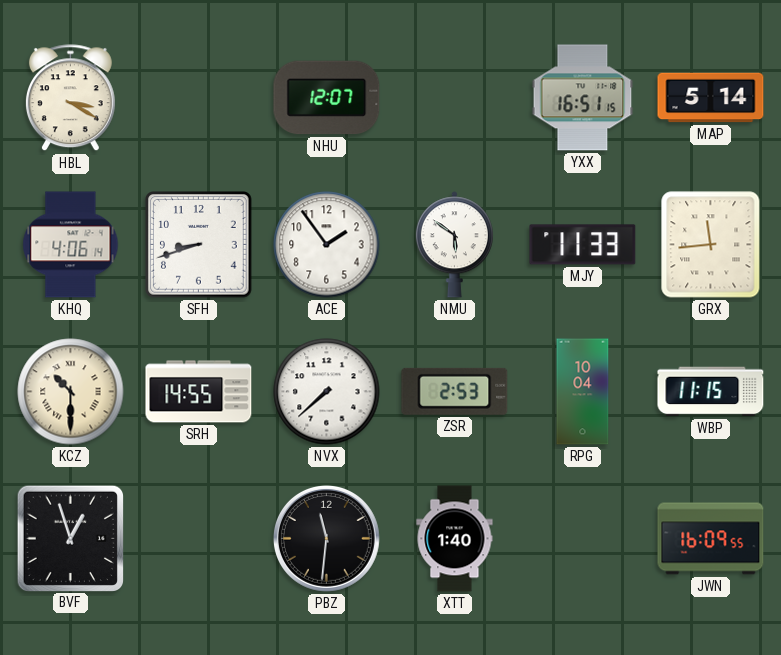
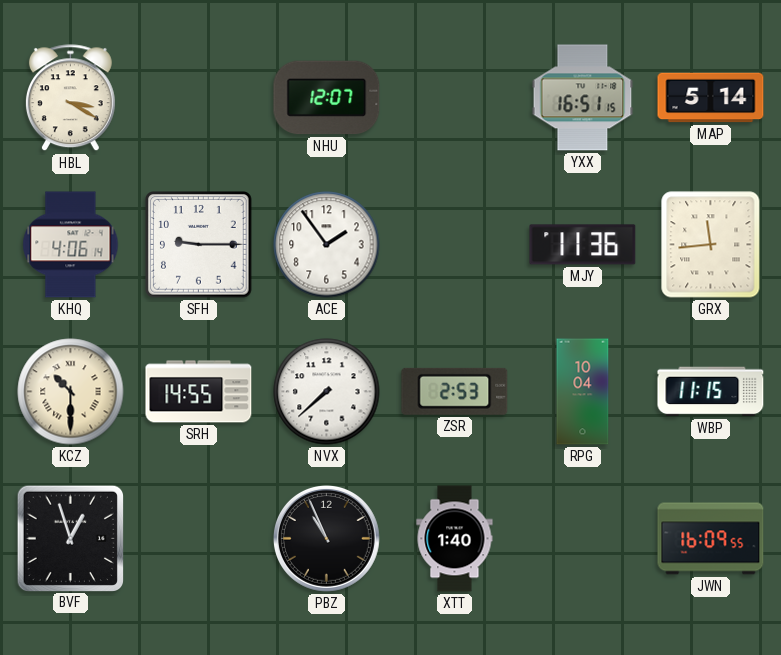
SFH: 8:42 -> 9:15
NMU: 5:51 -> none
MJY: 11:33 -> 11:36
PBZ: 11:31 -> 10:56
